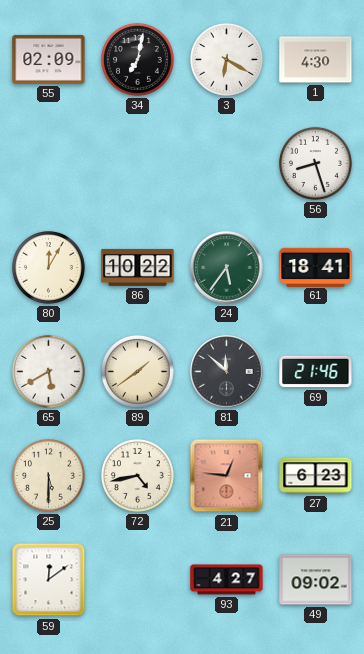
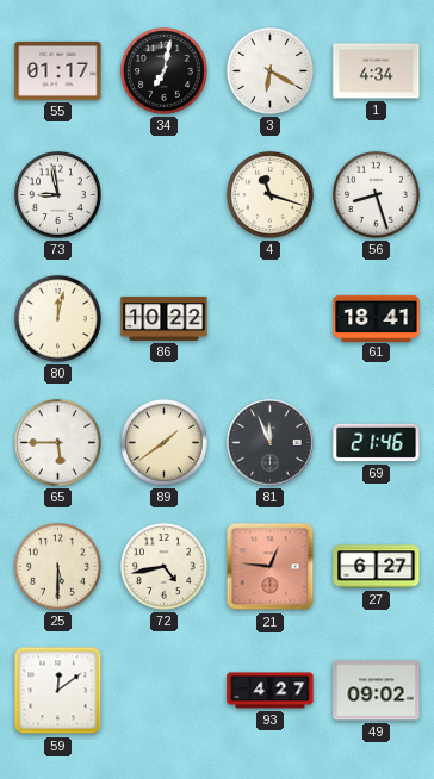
55: 02:09 -> 01:17
1: 4:30 -> 4:34
73: none -> 8:58
4: none -> 11:18
80: 12:05 -> 12:02
24: 5:36 -> none
65: 5:40 -> 5:45
81: 11:52 -> 11:56
27: 6:23 -> 6:27
